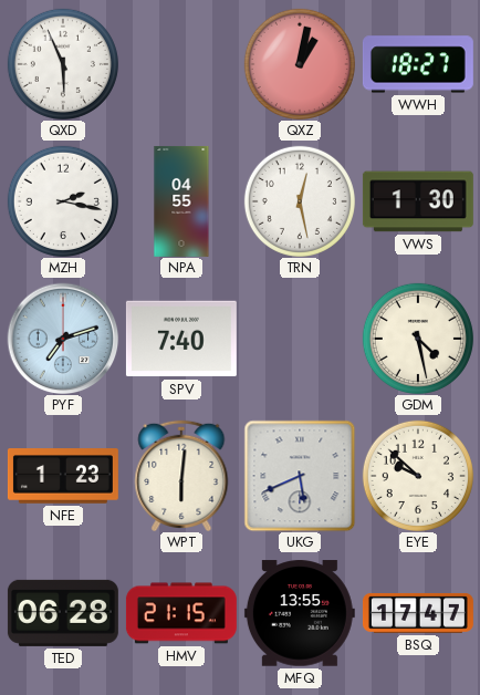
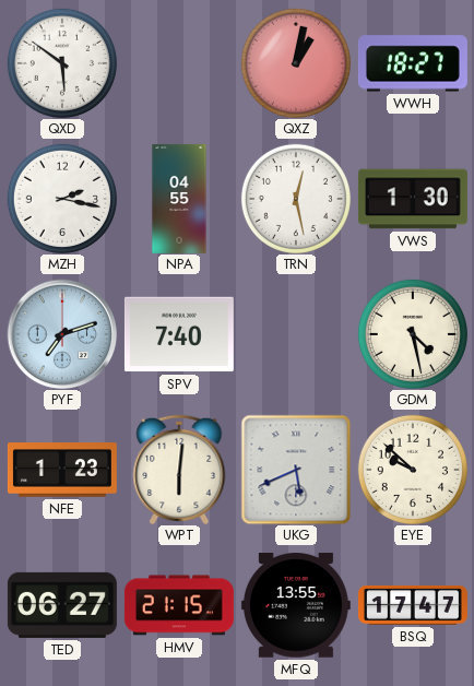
QXD: 5:56 -> 5:51
TED: 06:28 -> 06:27
